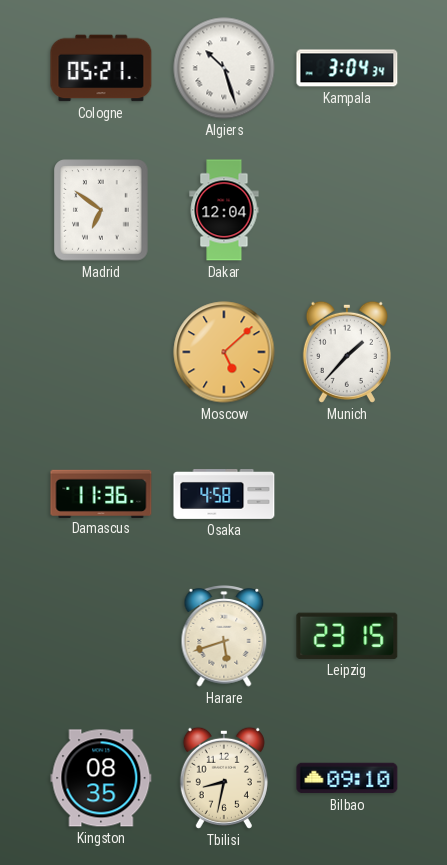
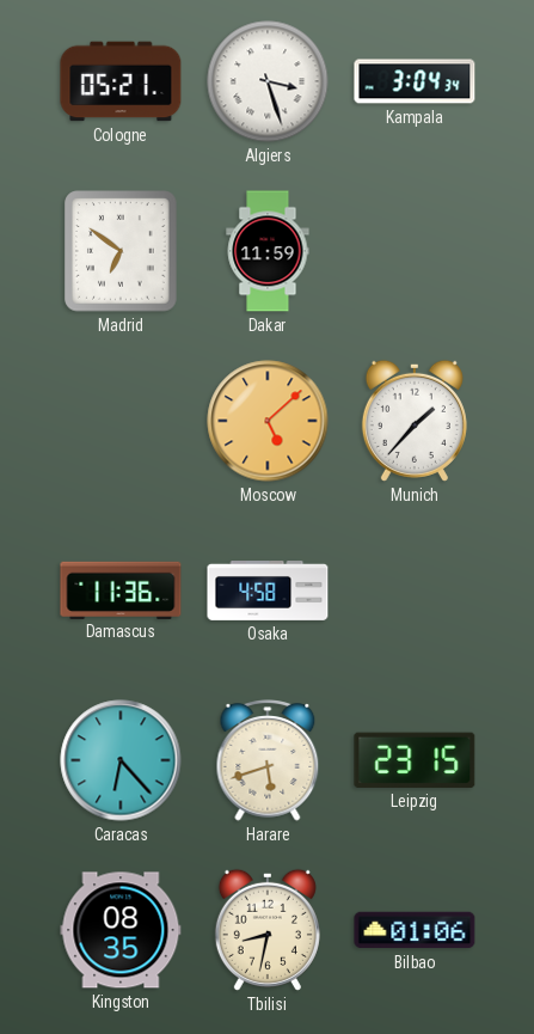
Algiers: 10:27 -> 3:27
Dakar: 12:04 -> 11:59
Caracas: none -> 6:23
Bilbao: 09:10 -> 01:06
